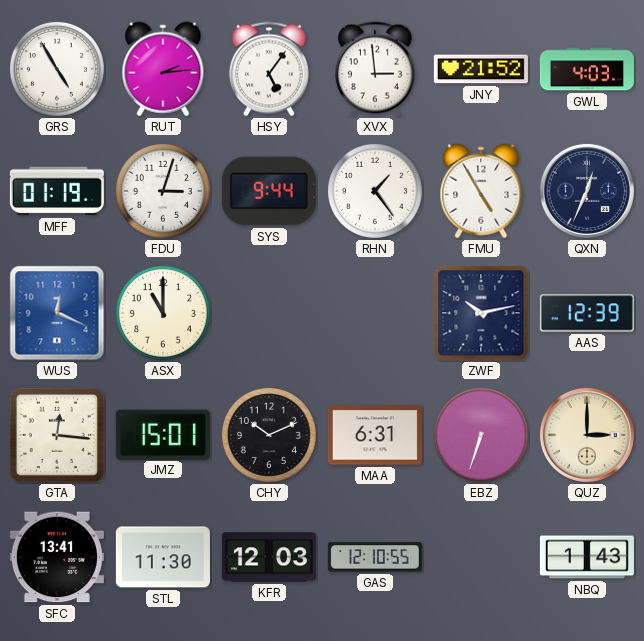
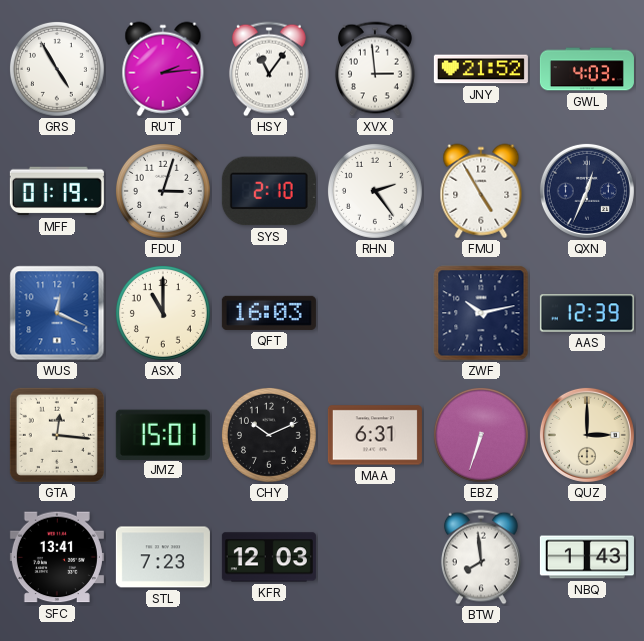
HSY: 5:06 -> 11:06
SYS: 9:44 -> 2:10
RHN: 1:24 -> 2:24
QFT: none -> 16:03
STL: 11:30 -> 7:23
GAS: 12:10 -> none
BTW: none -> 7:59
